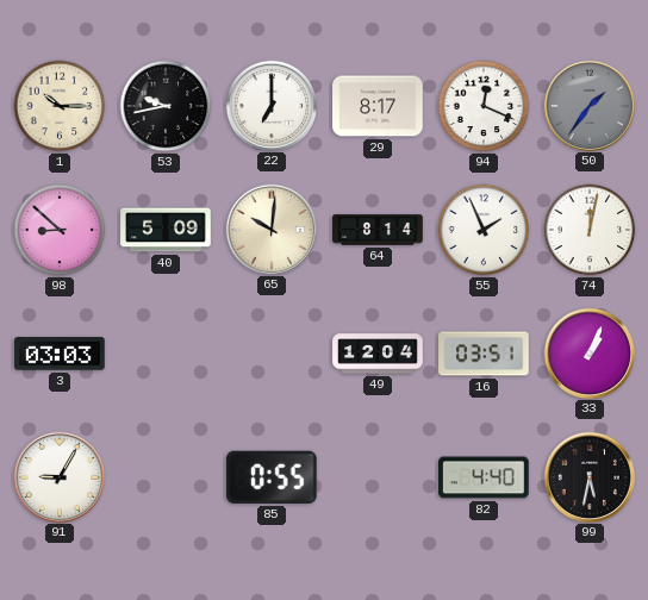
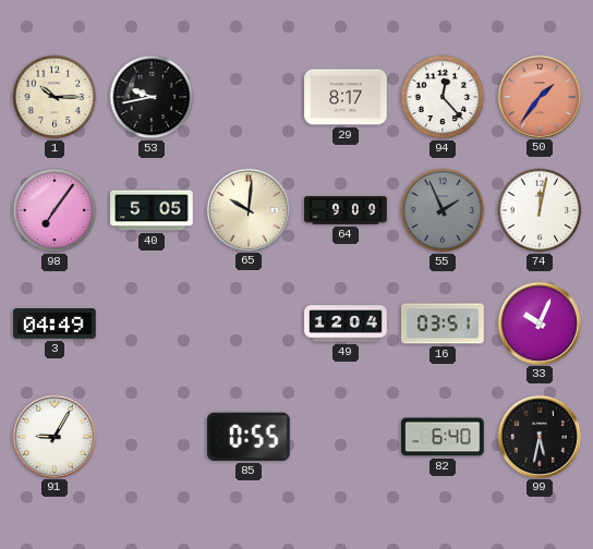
22: 7:00 -> none
94: 12:19 -> 12:23
50 dial: grey -> salmon
98: 8:52 -> 7:06
40: 5:09 -> 5:05
64: 8:14 -> 9:09
55 dial: white -> grey
3: 03:03 -> 04:49
33: 1:04 -> 10:04
82: 4:40 -> 6:40
